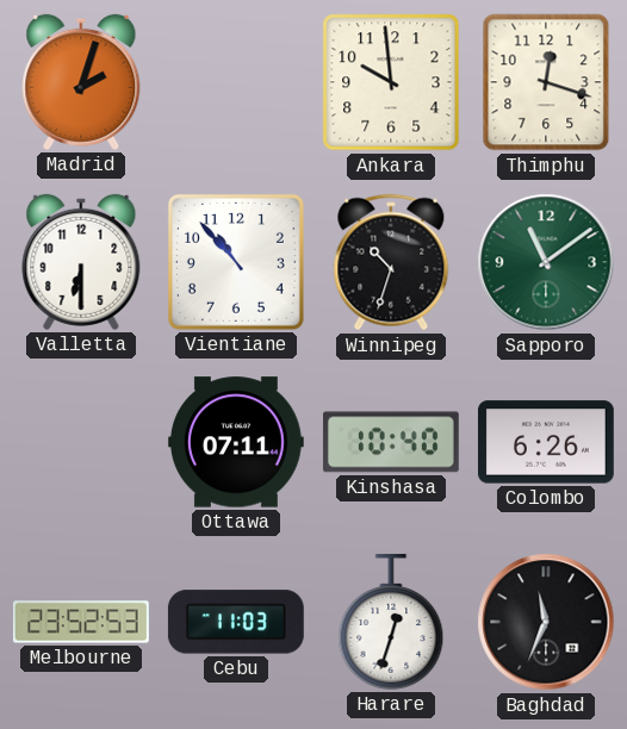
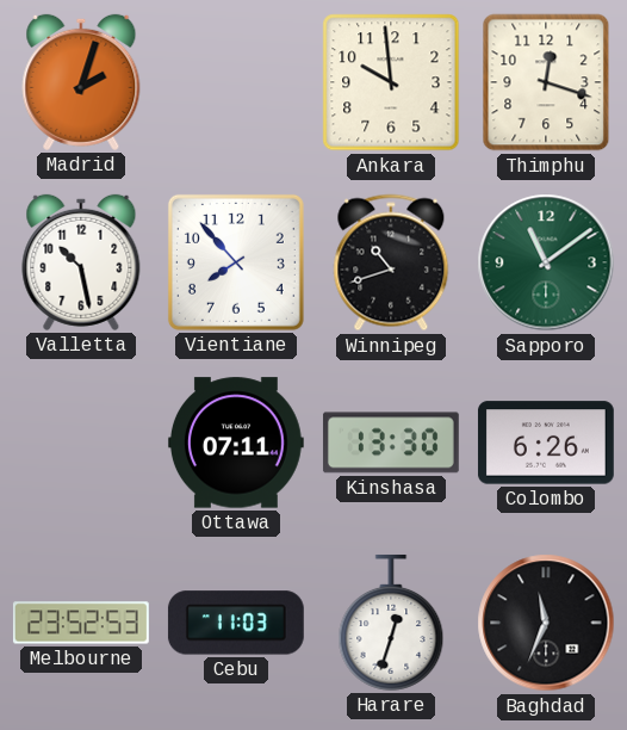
Valletta: 6:30 -> 10:28
Vientiane: 10:53 -> 7:53
Winnipeg: 10:33 -> 10:42
Kinshasa: 10:40 -> 13:30
